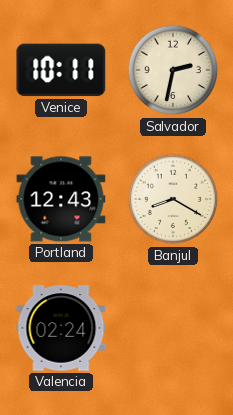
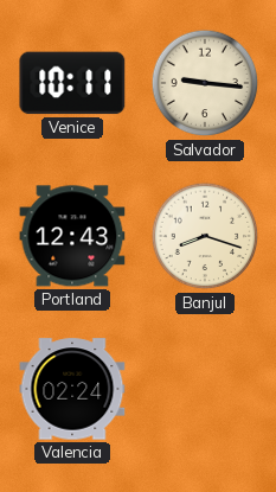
Salvador: 2:32 -> 9:16
Banjul: 8:20 -> 8:18
